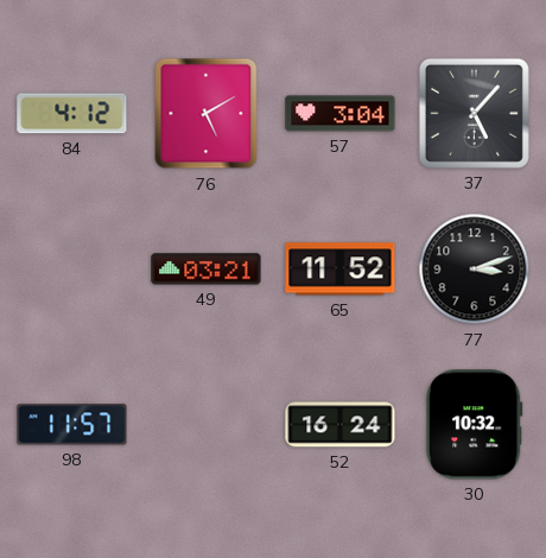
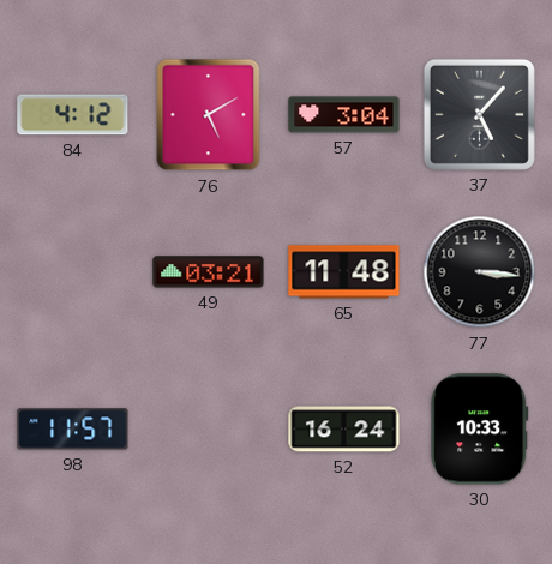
65: 11:52 -> 11:48
77: 3:12 -> 3:16
30: 10:32 -> 10:33
